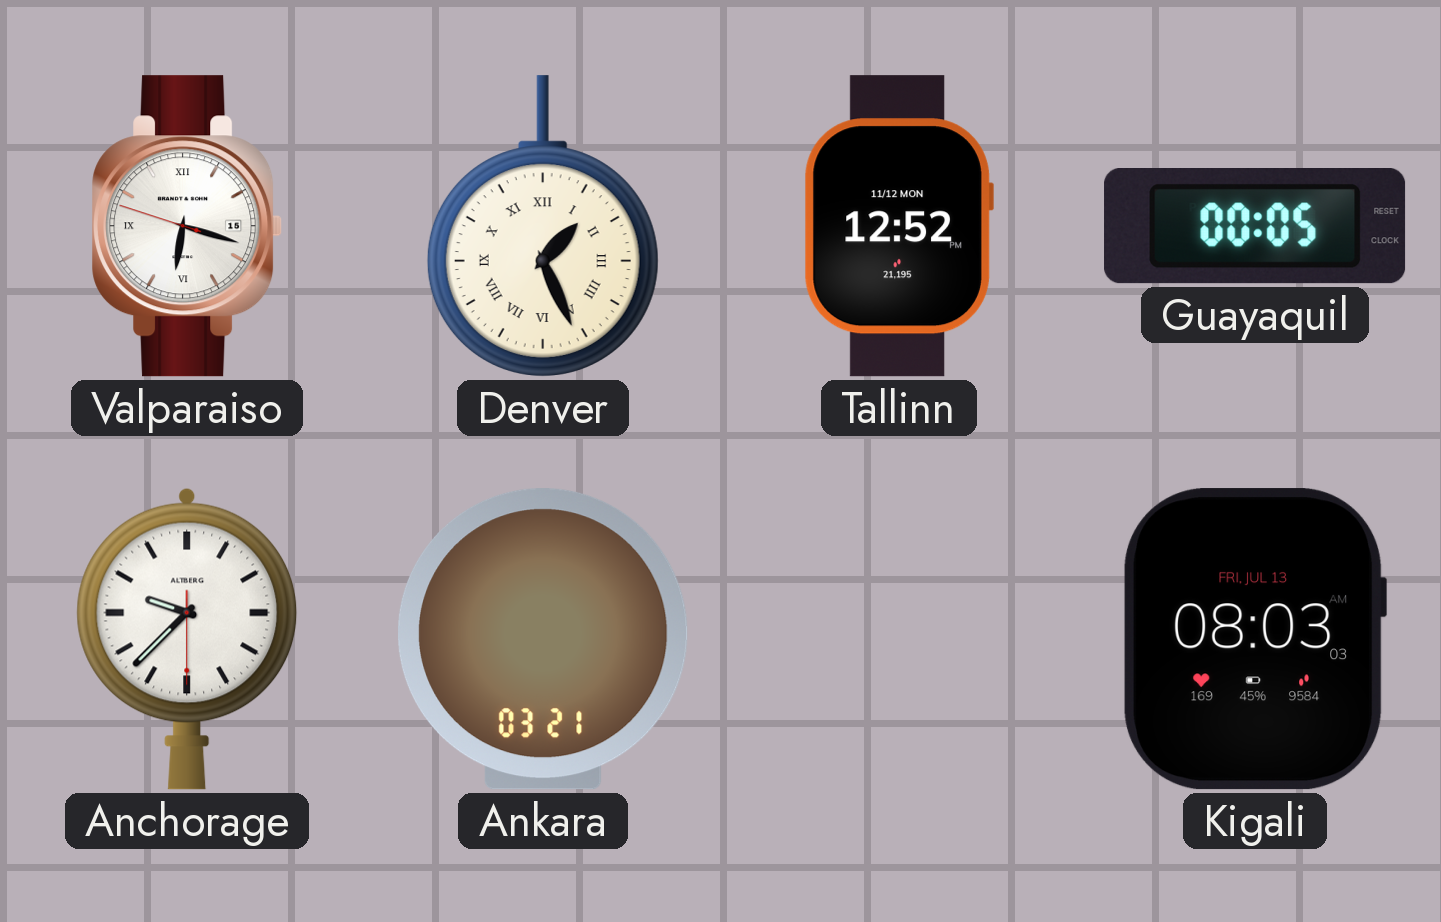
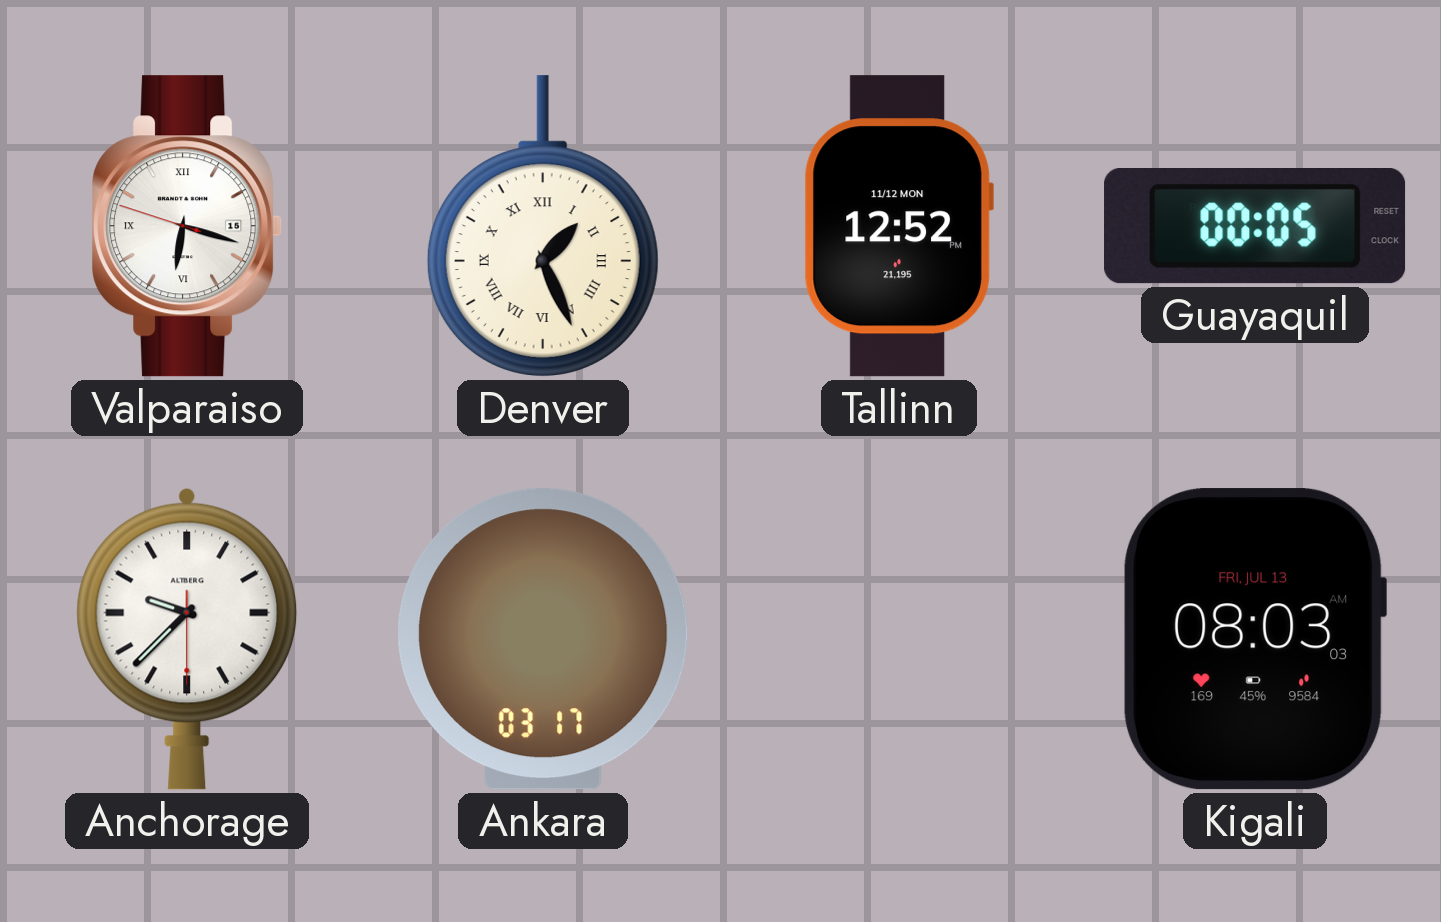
Ankara: 03:21 -> 03:17
